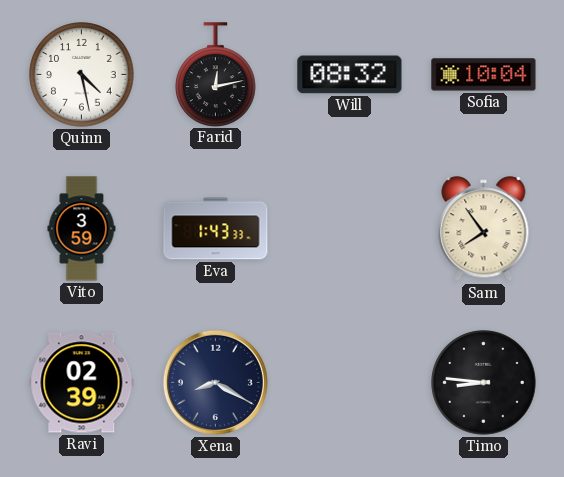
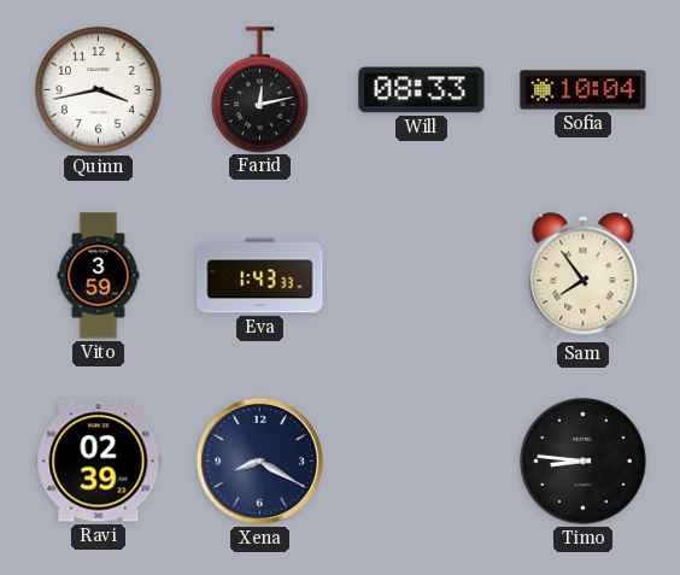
Quinn: 4:28 -> 3:43
Will: 08:32 -> 08:33
